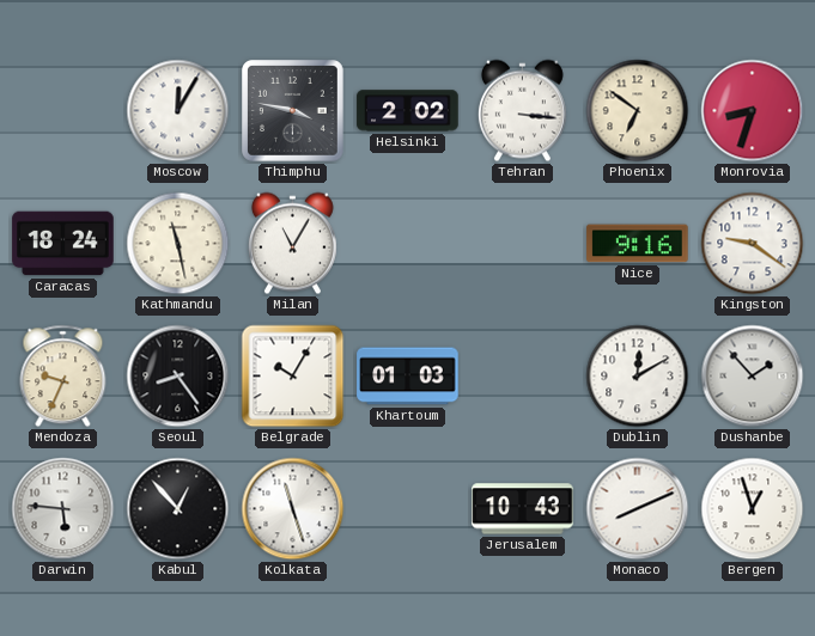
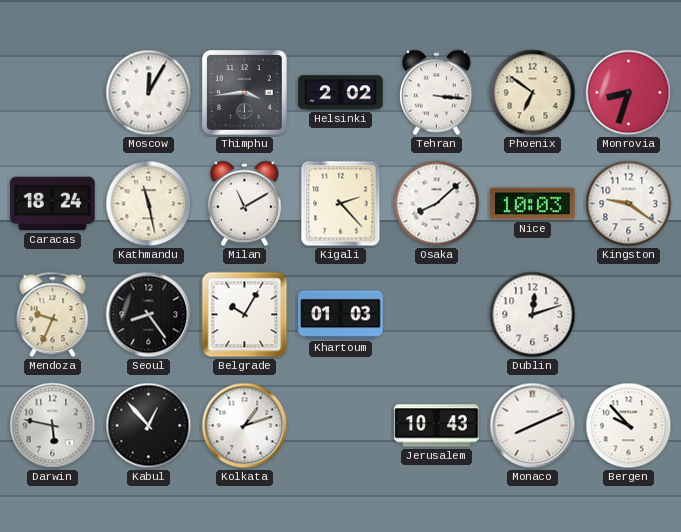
Thimphu: 3:47 -> 3:44
Milan: 11:05 -> 11:10
Kigali: none -> 2:23
Osaka: none -> 8:08
Nice: 9:16 -> 10:03
Dublin: 12:10 -> 12:12
Dushanbe: 1:53 -> none
Darwin: 5:46 -> 5:47
Kolkata: 11:27 -> 1:12
Bergen: 12:57 -> 9:53
